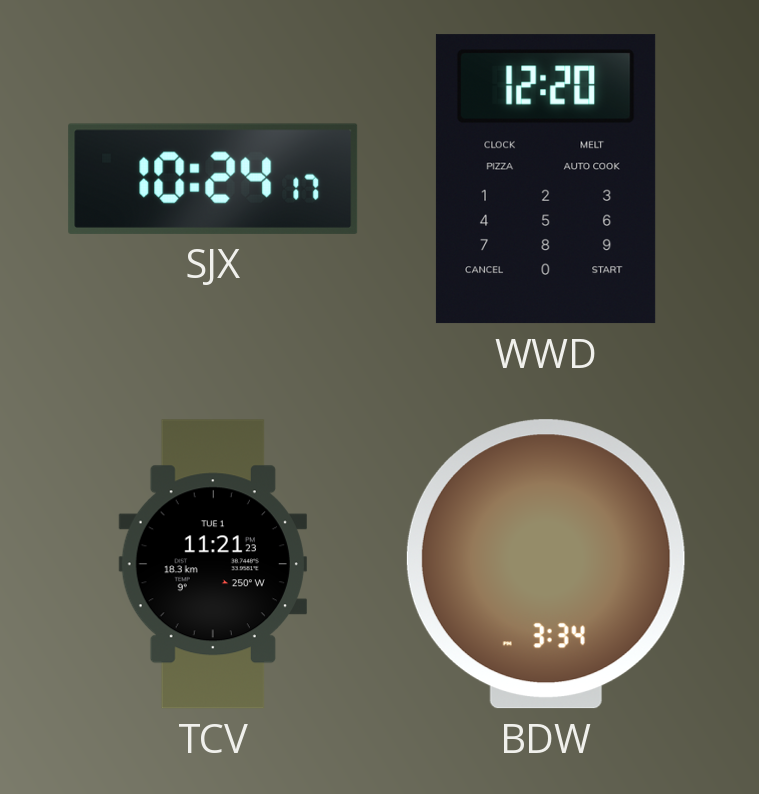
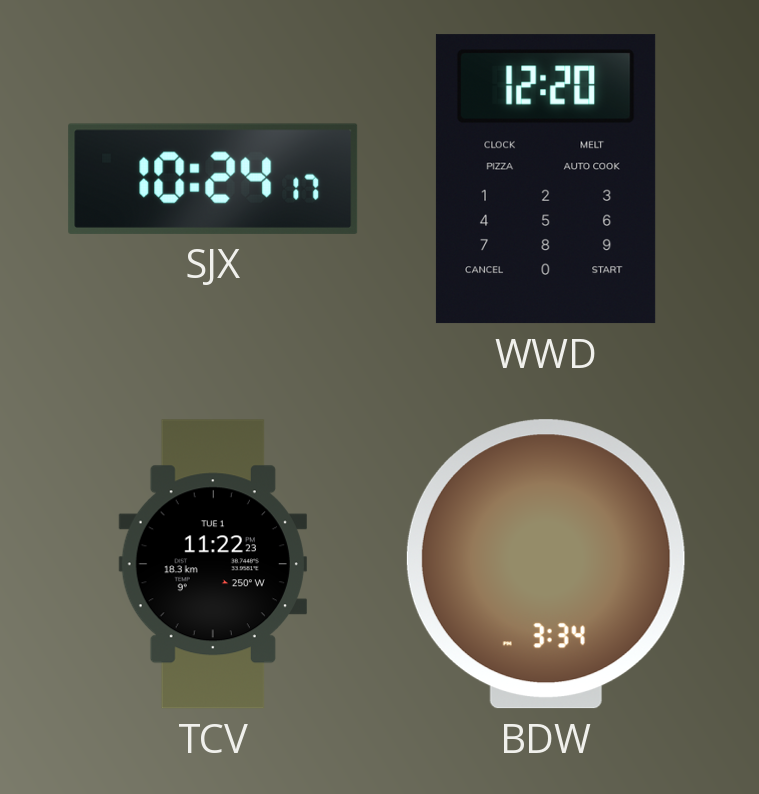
TCV: 11:21 -> 11:22
